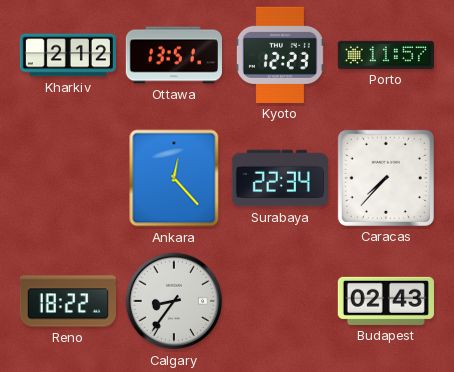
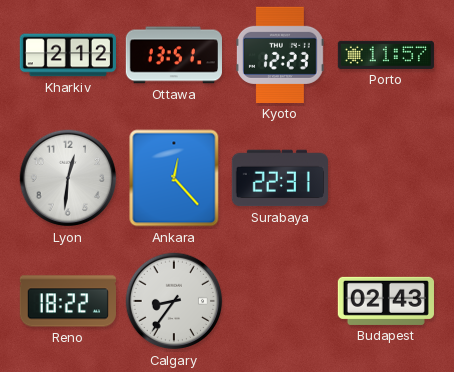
Lyon: none -> 12:31
Surabaya: 22:34 -> 22:31
Caracas: 7:37 -> none
